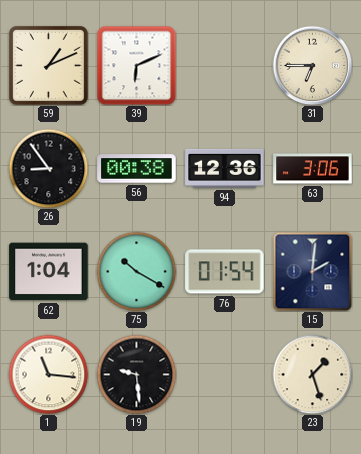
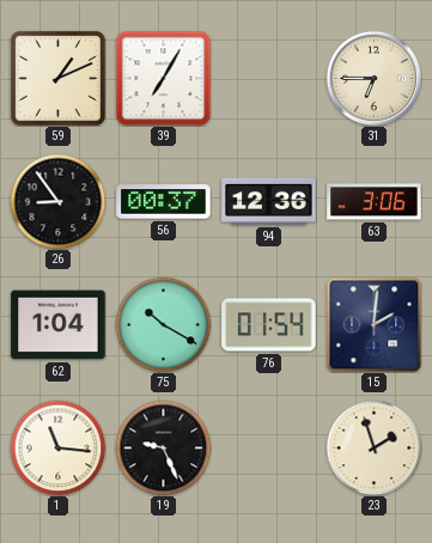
39: 6:11 -> 7:05
56: 00:38 -> 00:37
19: 9:29 -> 9:26
23: 1:27 -> 1:57
